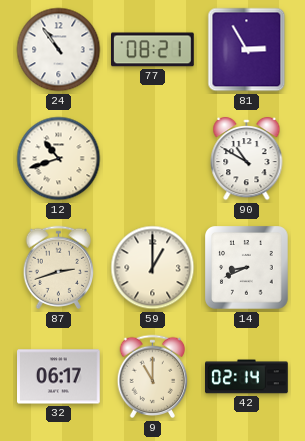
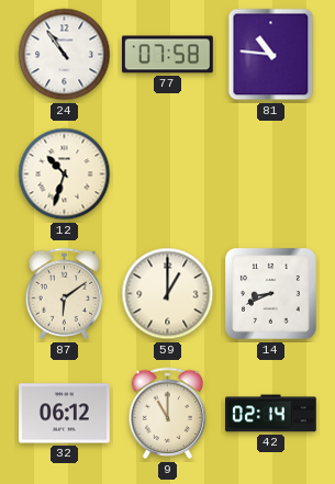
77: 08:21 -> 07:58
81: 2:55 -> 10:46
12: 10:42 -> 10:33
90: 10:50 -> none
87: 2:42 -> 6:09
32: 06:17 -> 06:12
